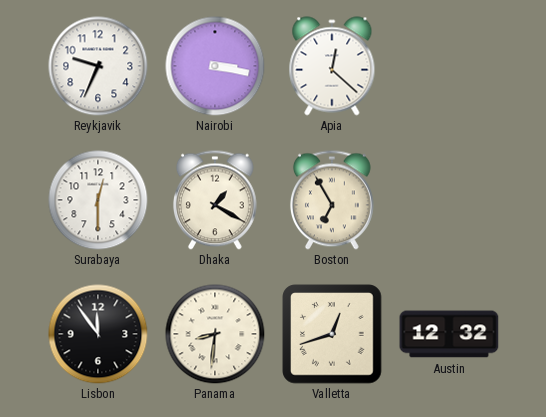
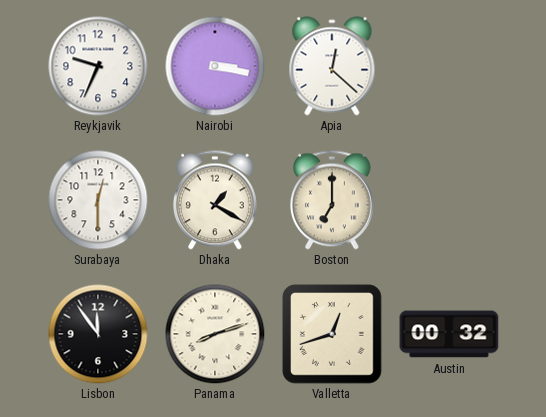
Boston: 6:55 -> 7:00
Panama: 8:31 -> 8:12
Austin: 12:32 -> 00:32
